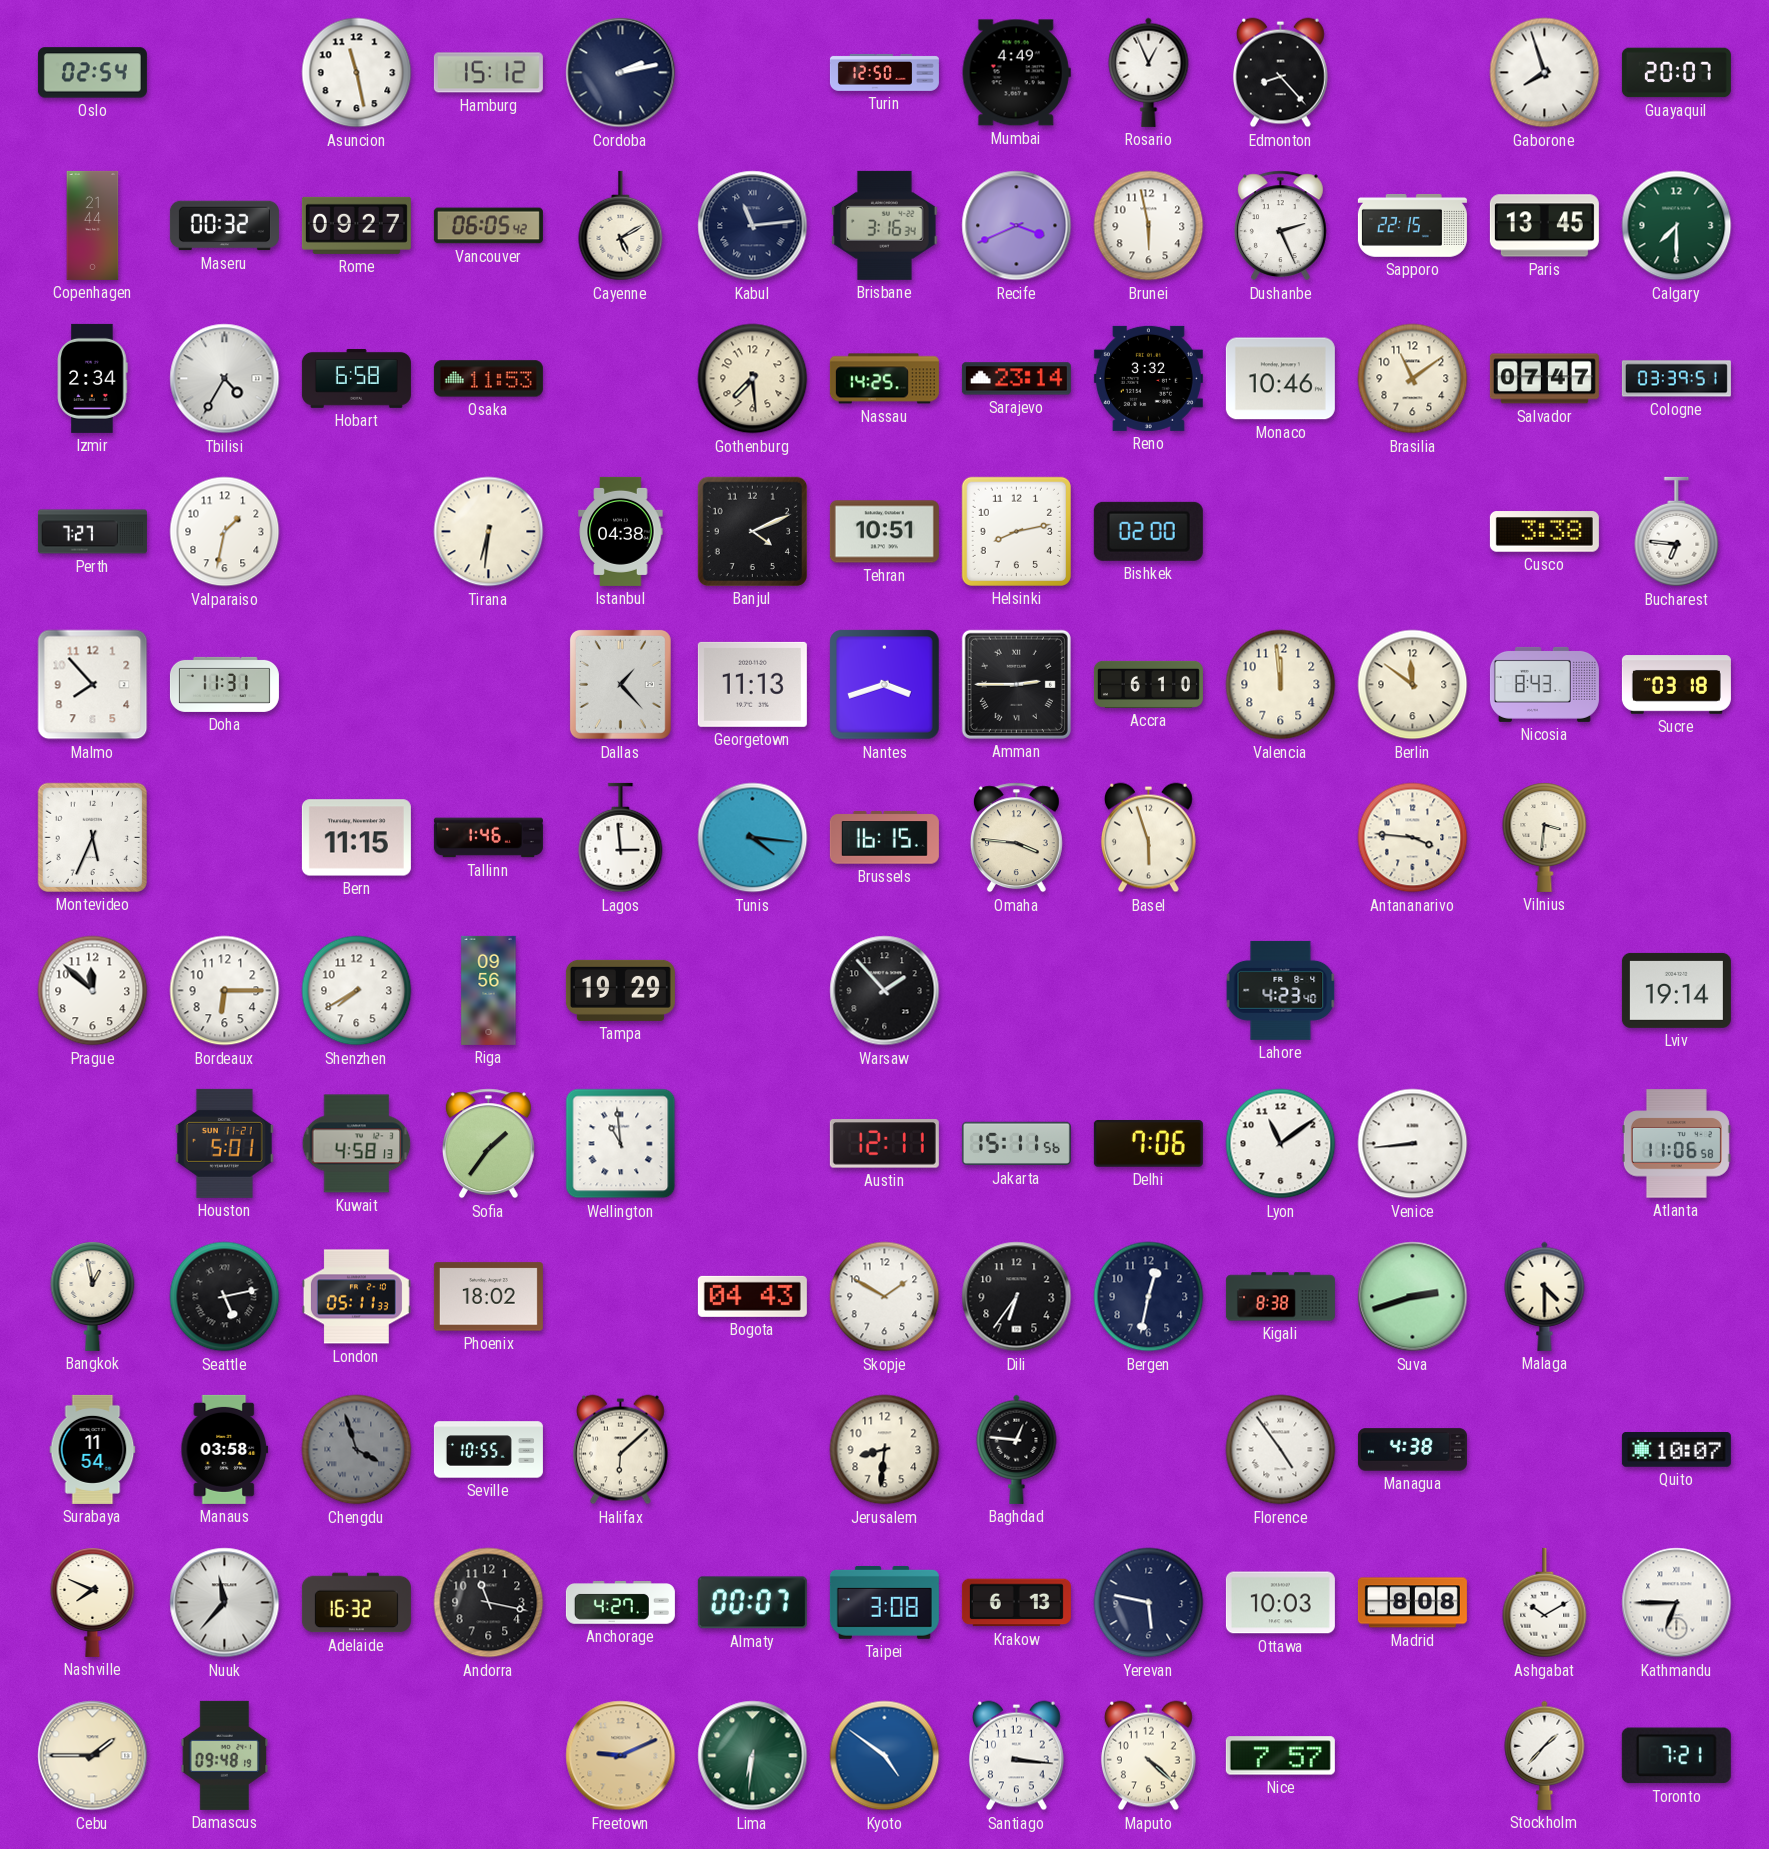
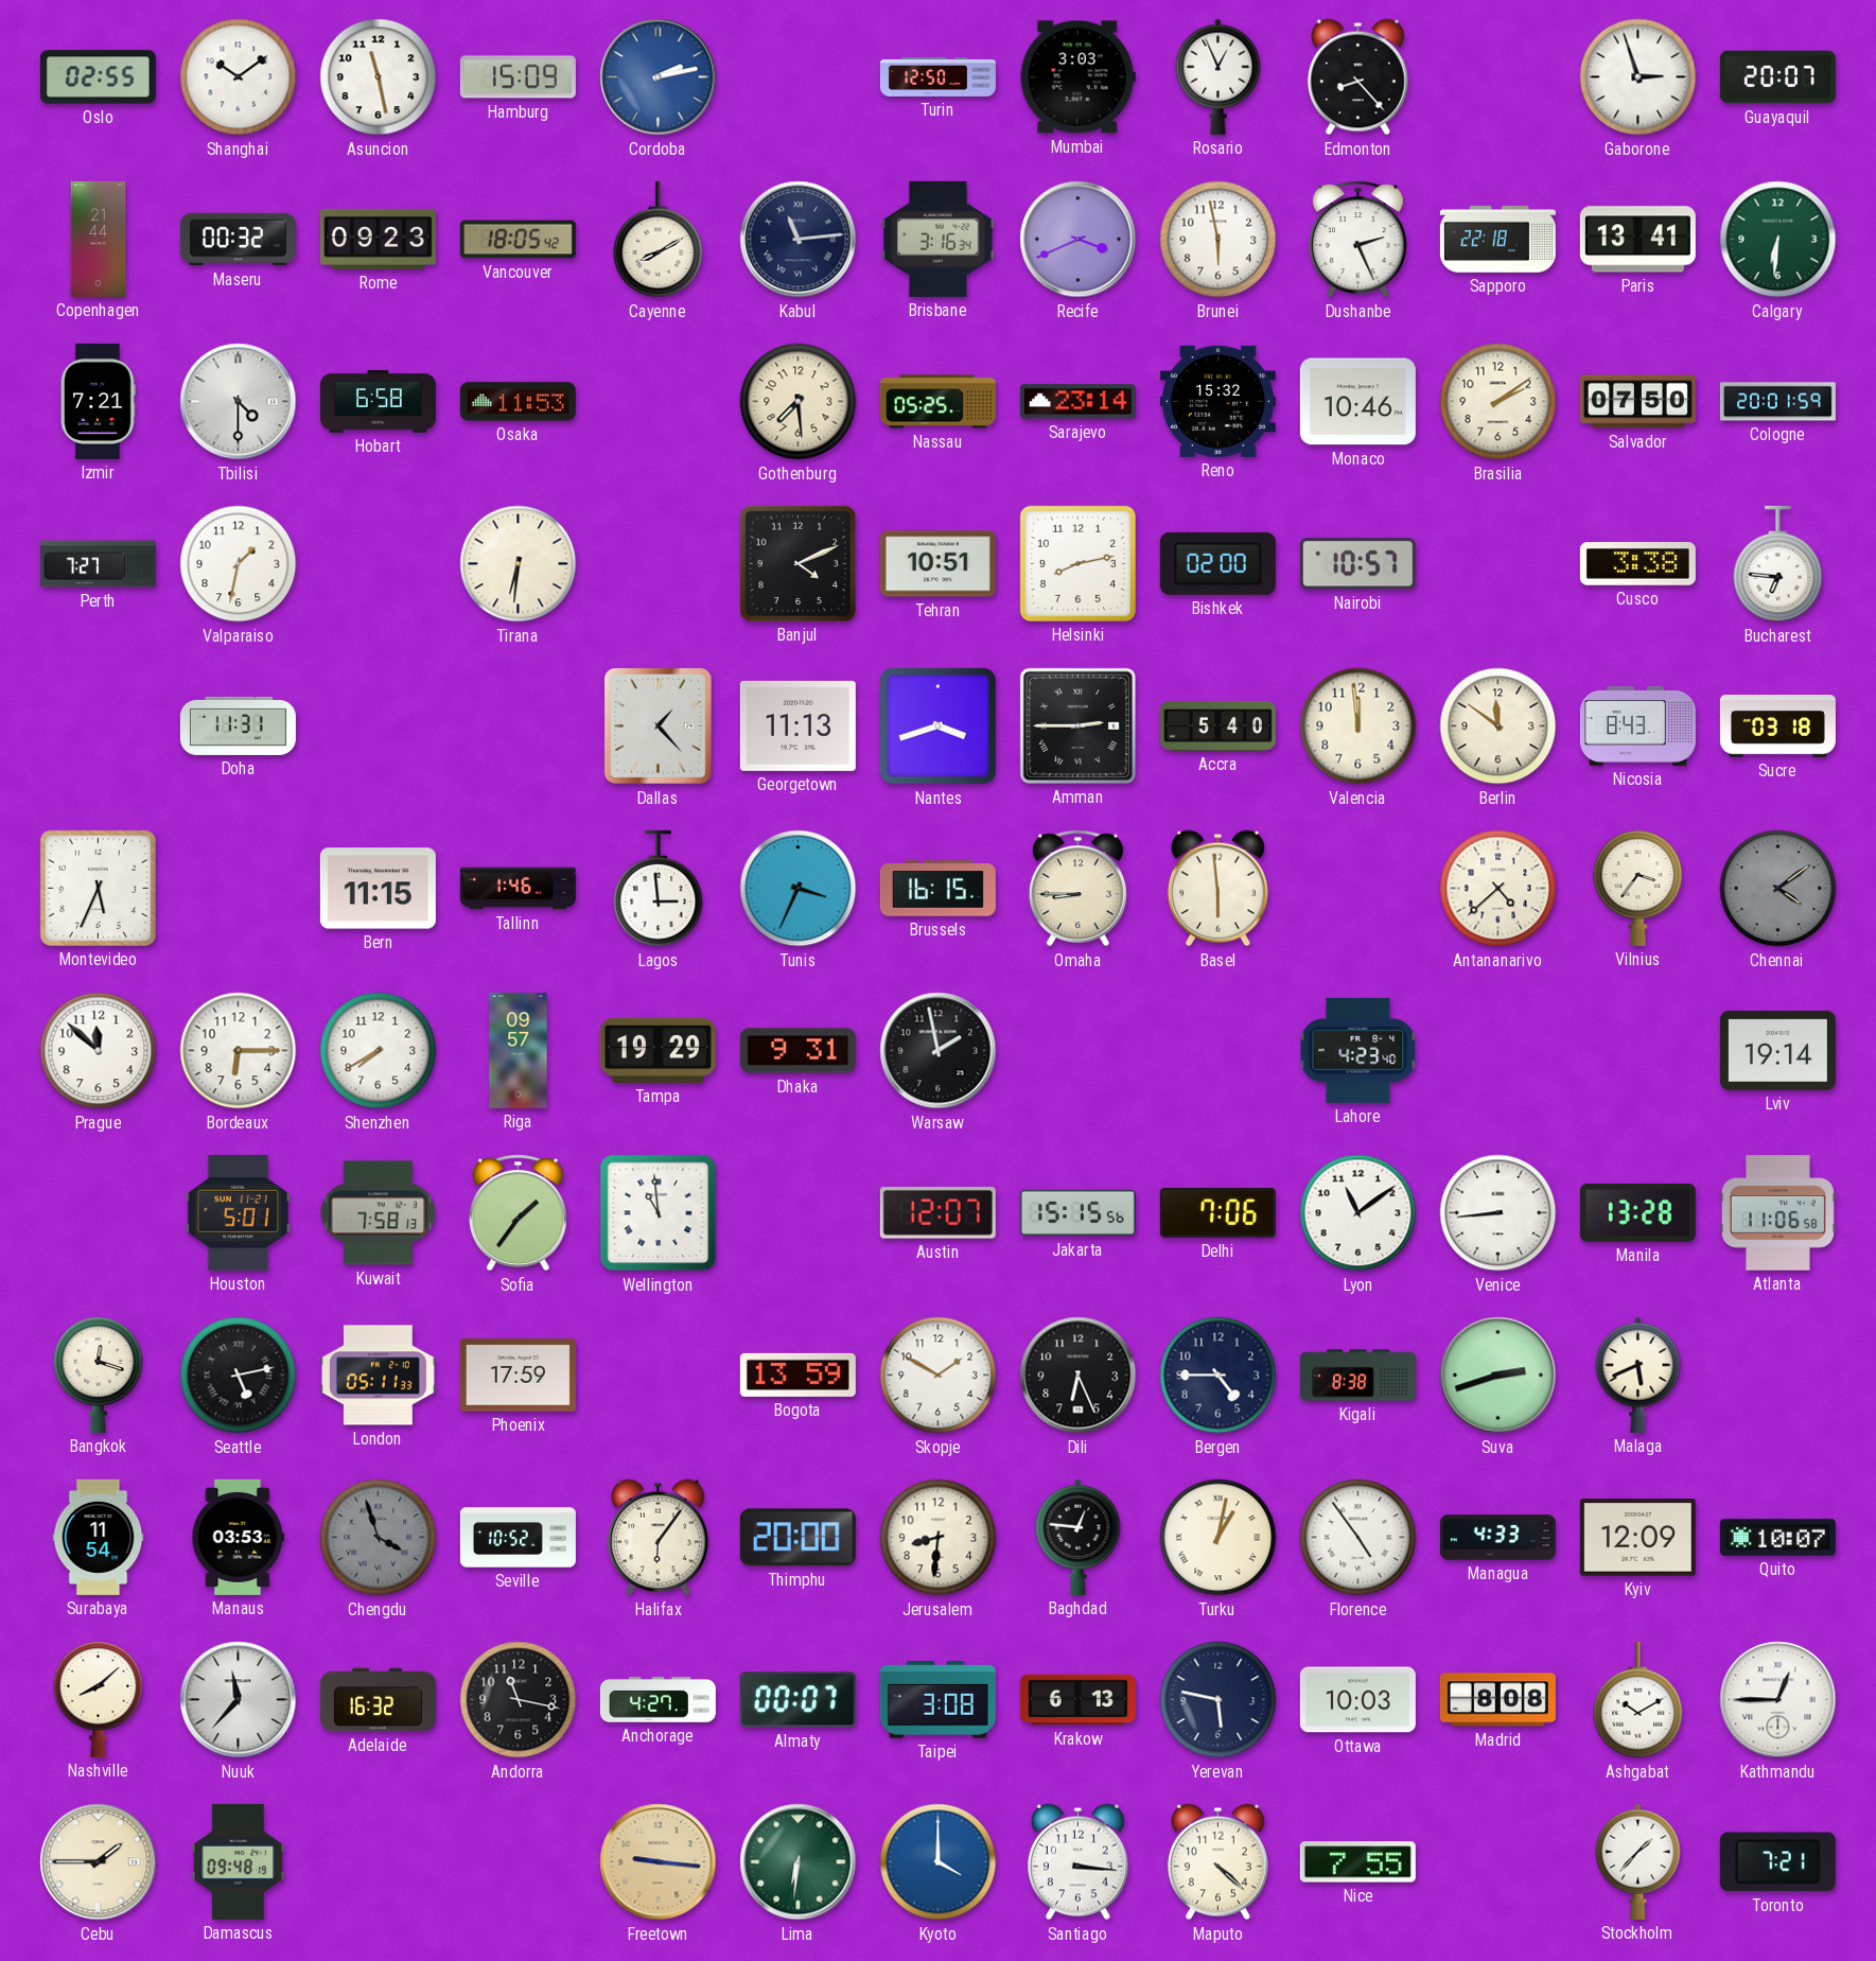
Oslo: 02:54 -> 02:55
Shanghai: none -> 10:09
Hamburg: 15:12 -> 15:09
Cordoba dial: navy -> blue
Mumbai: 4:49 -> 3:03
Gaborone: 7:57 -> 2:57
Rome: 09:27 -> 09:23
Vancouver: 06:05 -> 18:05
Cayenne: 5:10 -> 8:10
Sapporo: 22:15 -> 22:18
Paris: 13:45 -> 13:41
Calgary: 7:30 -> 6:31
Izmir: 2:34 -> 7:21
Tbilisi: 4:35 -> 4:30
Nassau: 14:25 -> 05:25
Reno: 3:32 -> 15:32
Brasilia: 11:09 -> 2:09
Salvador: 07:47 -> 07:50
Cologne: 03:39 -> 20:01
Istanbul: 04:38 -> none
Nairobi: none -> 10:57
Malmo: 7:53 -> none
Accra: 6:10 -> 5:40
Tunis: 4:16 -> 3:34
Omaha: 3:46 -> 8:45
Basel: 5:57 -> 5:59
Antananarivo: 3:46 -> 4:38
Vilnius: 3:31 -> 3:36
Chennai: none -> 4:09
Riga: 09:56 -> 09:57
Dhaka: none -> 9:31
Warsaw: 1:53 -> 1:58
Kuwait: 4:58 -> 7:58
Austin: 12:11 -> 12:07
Jakarta: 15:11 -> 15:15
Manila: none -> 13:28
Bangkok: 12:58 -> 12:18
Phoenix: 18:02 -> 17:59
Bogota: 04:43 -> 13:59
Dili: 6:36 -> 6:26
Bergen: 12:32 -> 4:45
Malaga: 4:30 -> 5:41
Manaus: 03:58 -> 03:53
Seville: 10:55 -> 10:52
Halifax: 6:08 -> 6:06
Thimphu: none -> 20:00
Turku: none -> 1:02
Managua: 4:38 -> 4:33
Kyiv: none -> 12:09
Nashville: 7:49 -> 8:08
Kathmandu: 6:45 -> 12:45
Freetown: 9:11 -> 9:16
Kyoto: 4:51 -> 4:00
Nice: 7:57 -> 7:55
